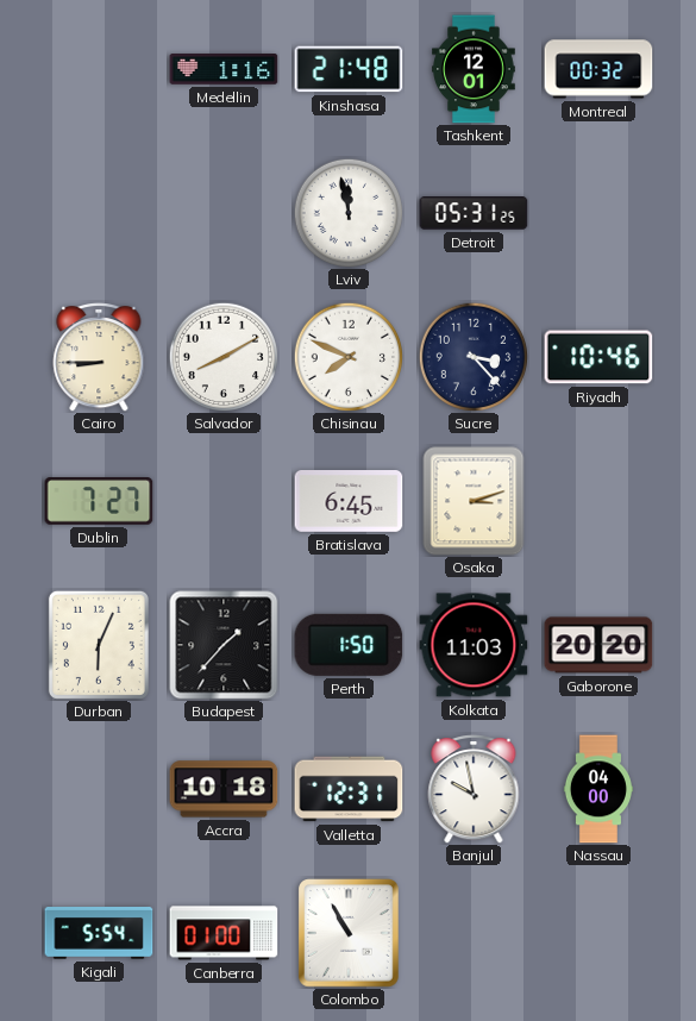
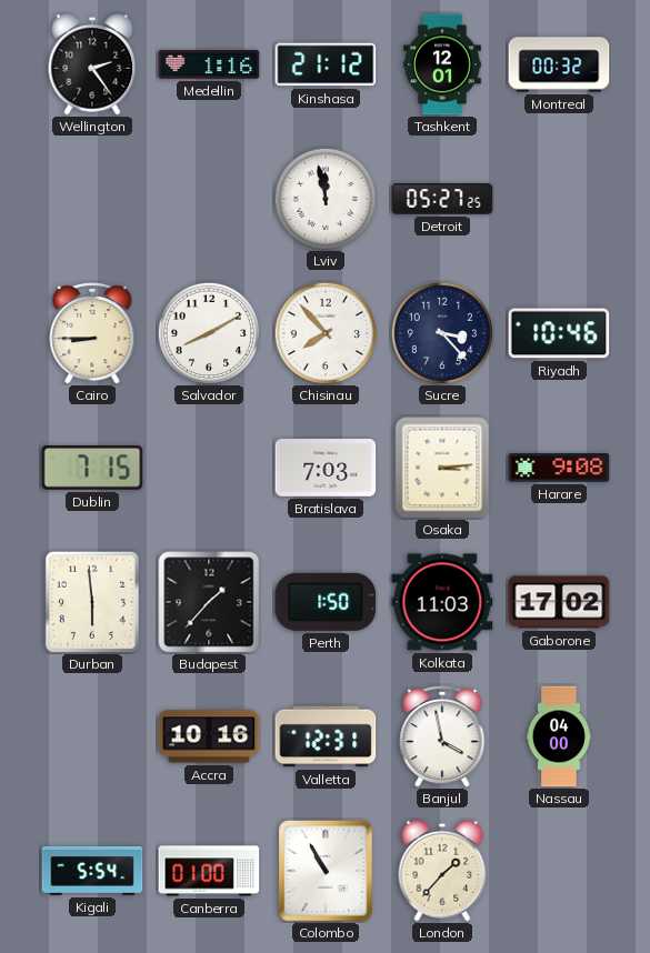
Wellington: none -> 2:24
Kinshasa: 21:48 -> 21:12
Detroit: 05:31 -> 05:27
Chisinau: 7:49 -> 7:53
Dublin: 7:27 -> 7:15
Bratislava: 6:45 -> 7:03
Osaka: 3:12 -> 3:14
Harare: none -> 9:08
Durban: 6:04 -> 5:59
Gaborone: 20:20 -> 17:02
Accra: 10:18 -> 10:16
Banjul: 9:58 -> 3:58
London: none -> 1:37
